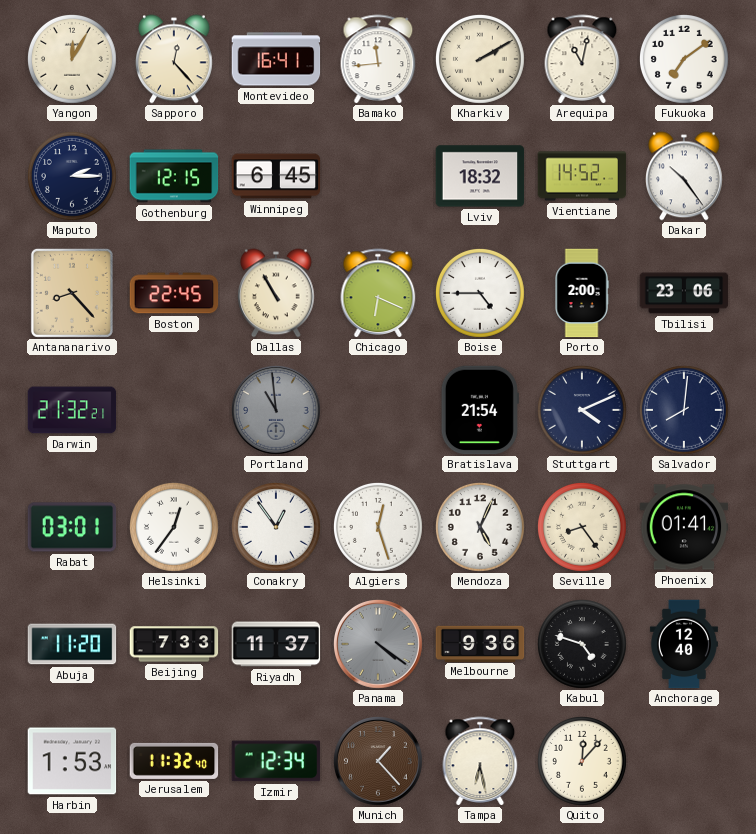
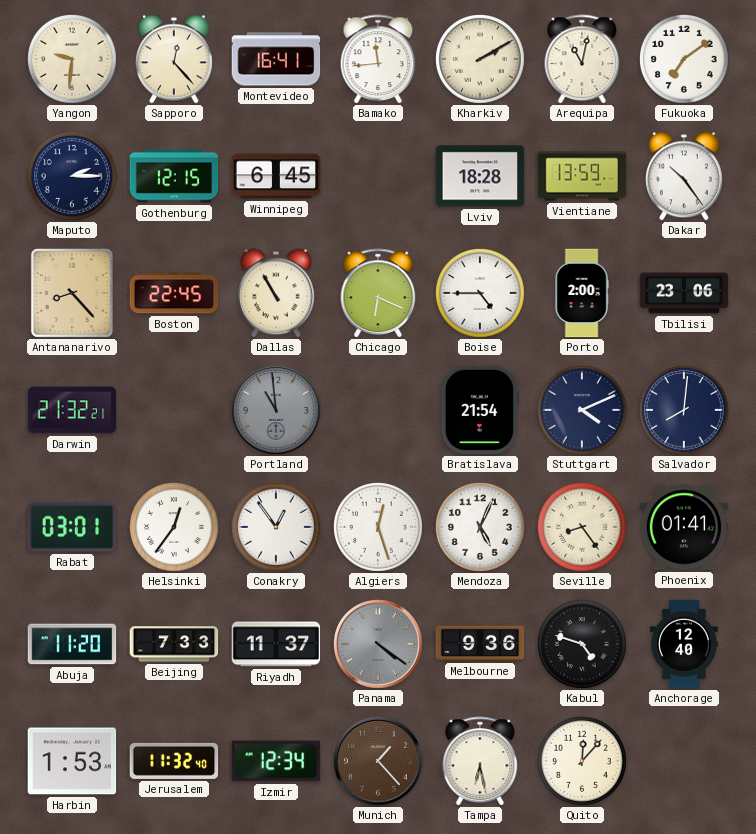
Yangon: 12:05 -> 9:31
Lviv: 18:32 -> 18:28
Vientiane: 14:52 -> 13:59
